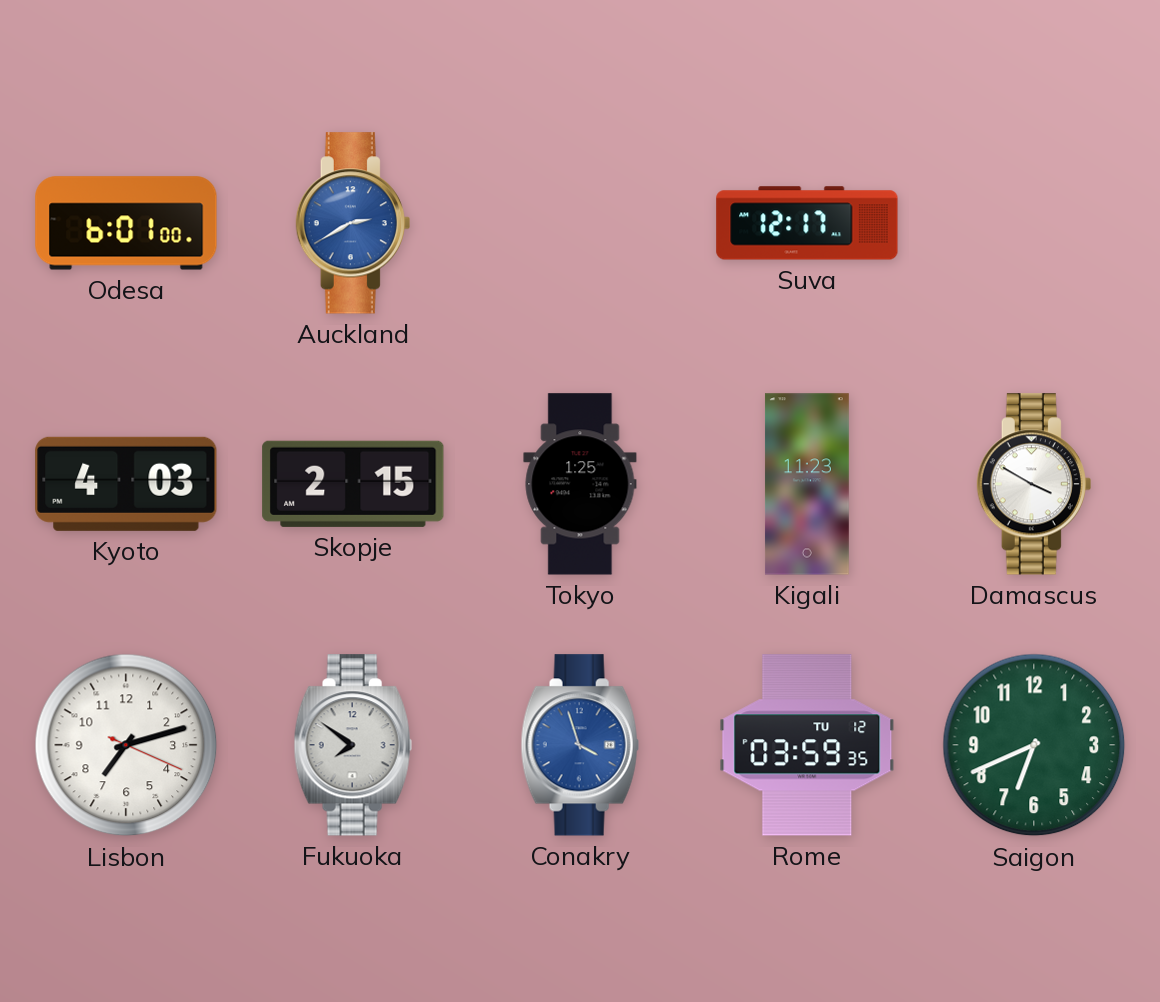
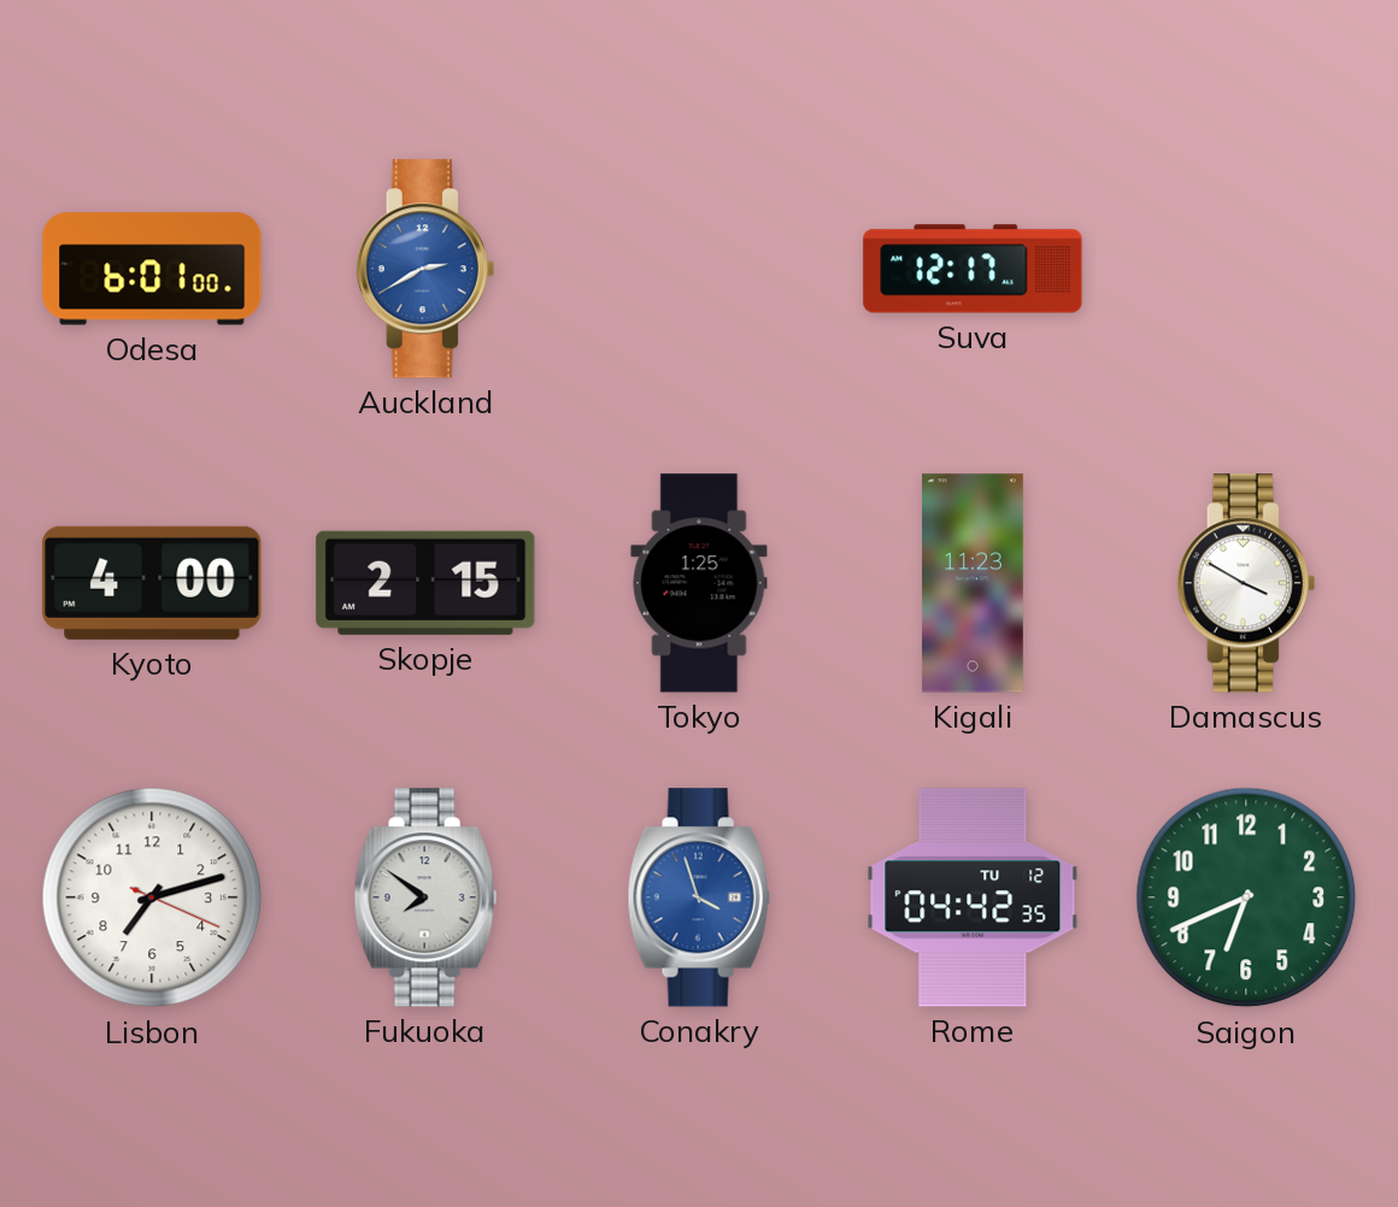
Kyoto: 4:03 -> 4:00
Rome: 03:59 -> 04:42
